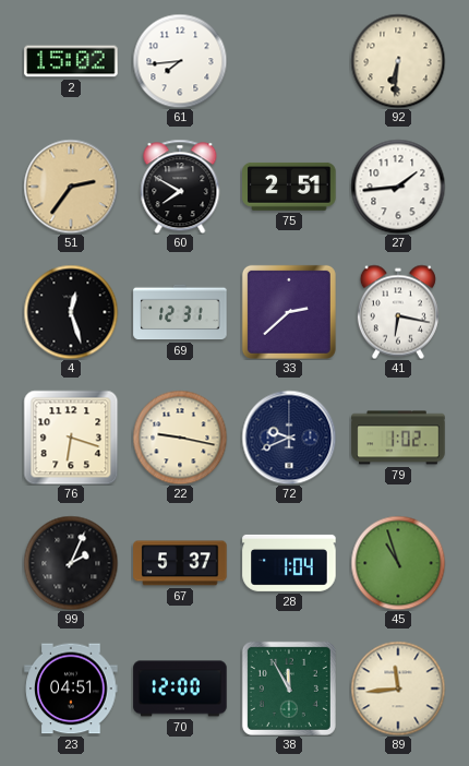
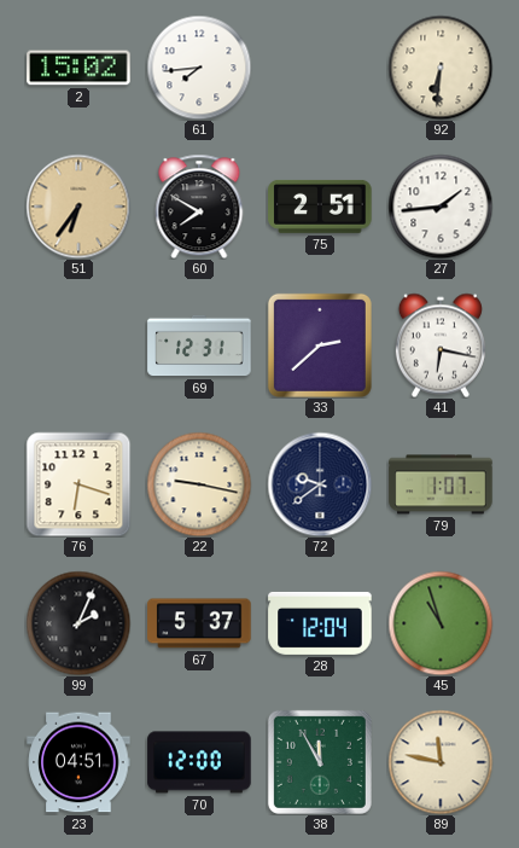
51: 2:36 -> 6:36
4: 12:27 -> none
72: 9:41 -> 9:39
79: 1:02 -> 1:07
28: 1:04 -> 12:04
89: 11:44 -> 11:47
